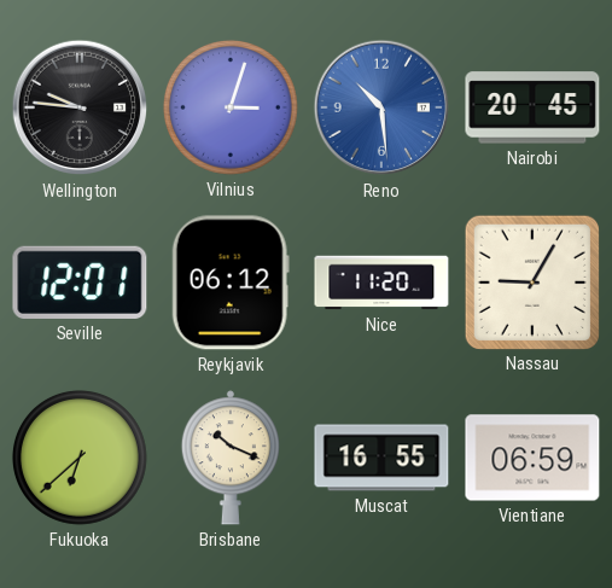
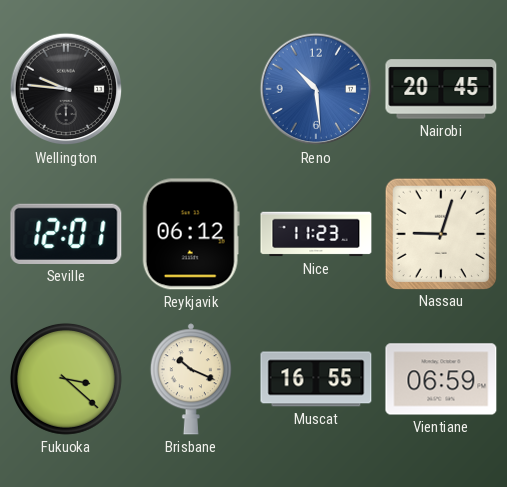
Vilnius: 3:03 -> none
Nice: 11:20 -> 11:23
Nassau: 9:05 -> 9:03
Fukuoka: 6:38 -> 3:22
